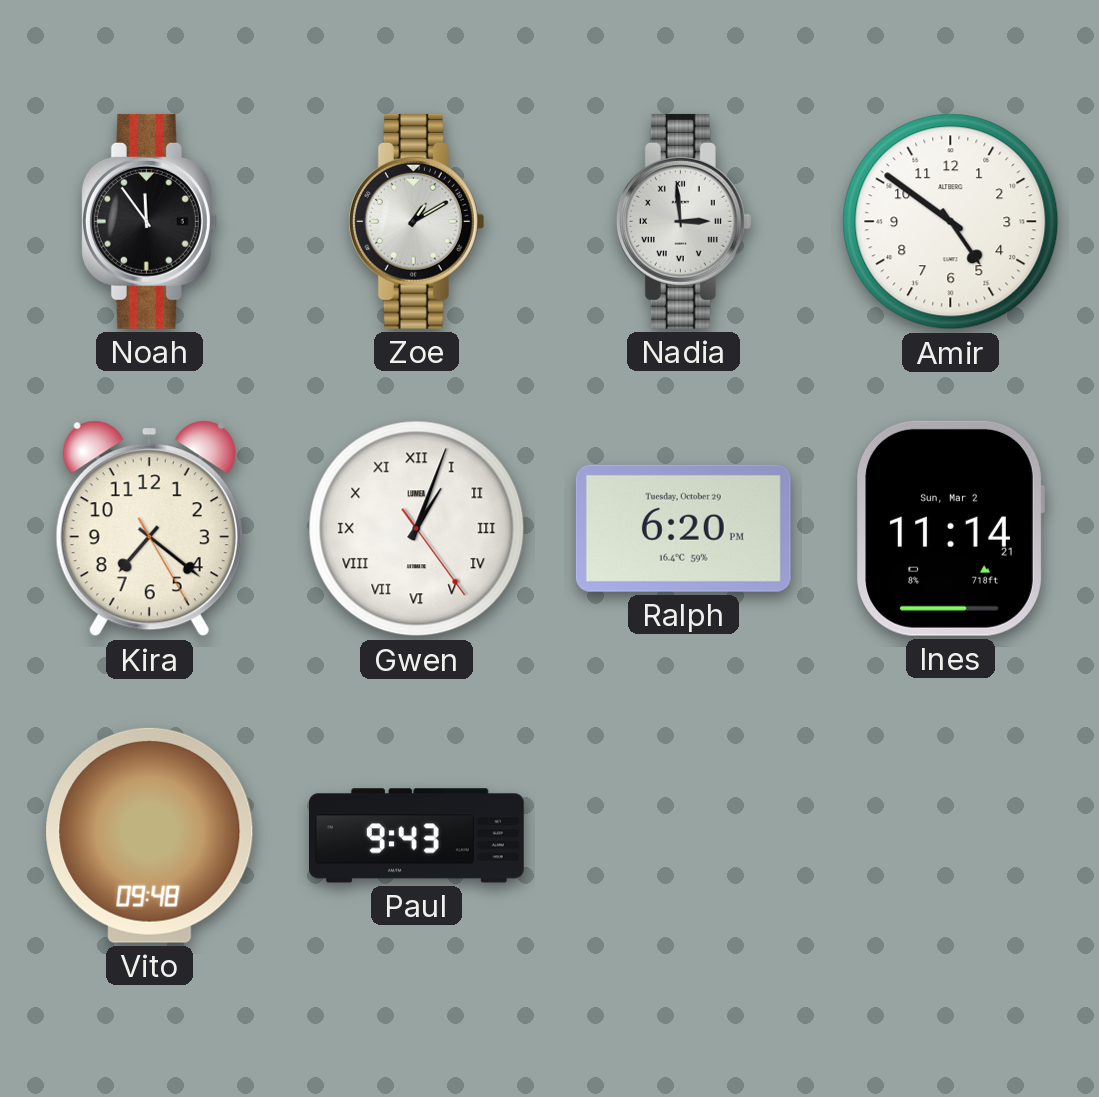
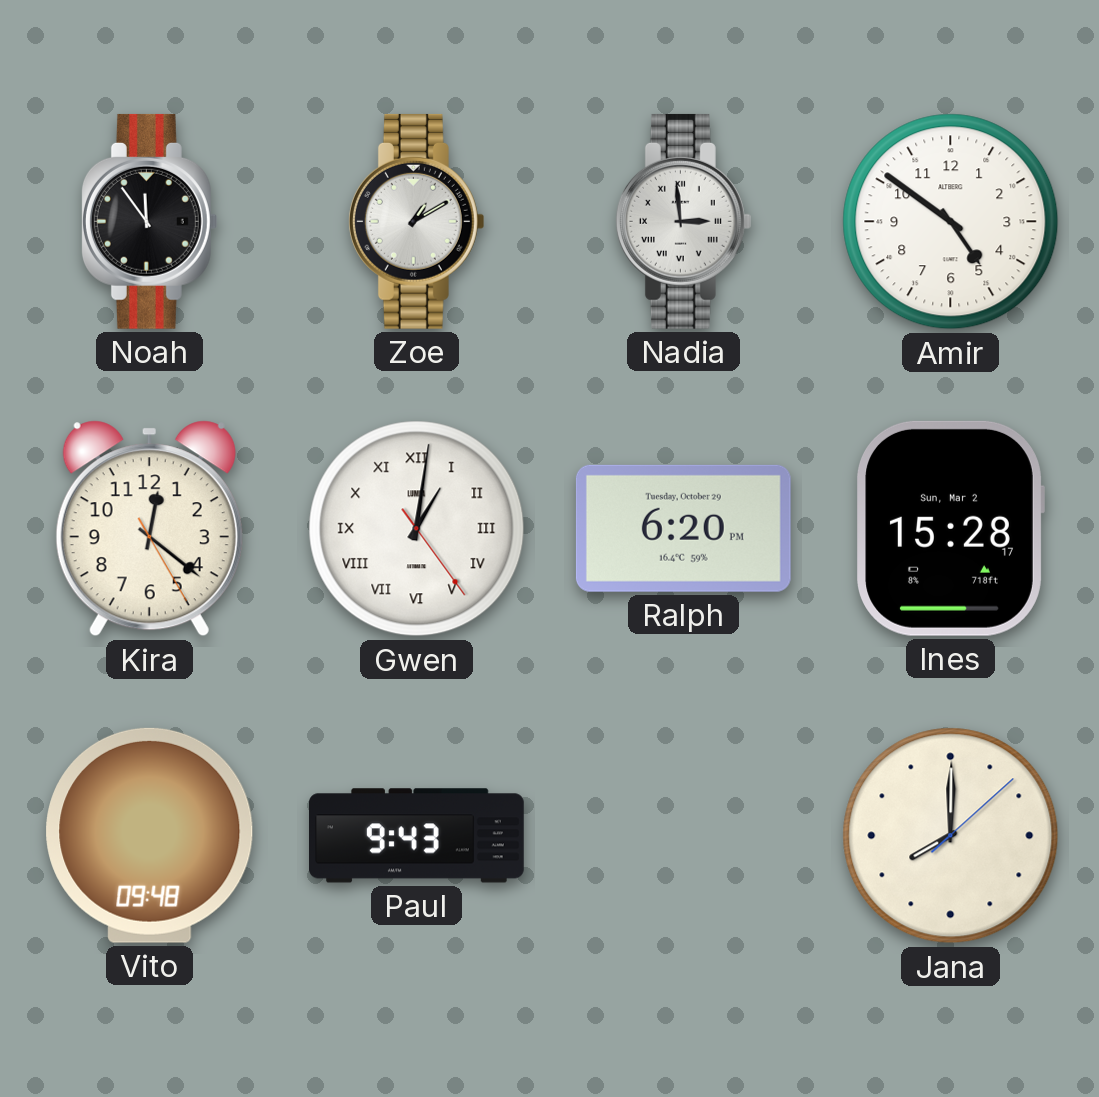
Kira: 7:21 -> 12:21
Gwen: 1:03 -> 1:01
Ines: 11:14 -> 15:28
Jana: none -> 8:00
